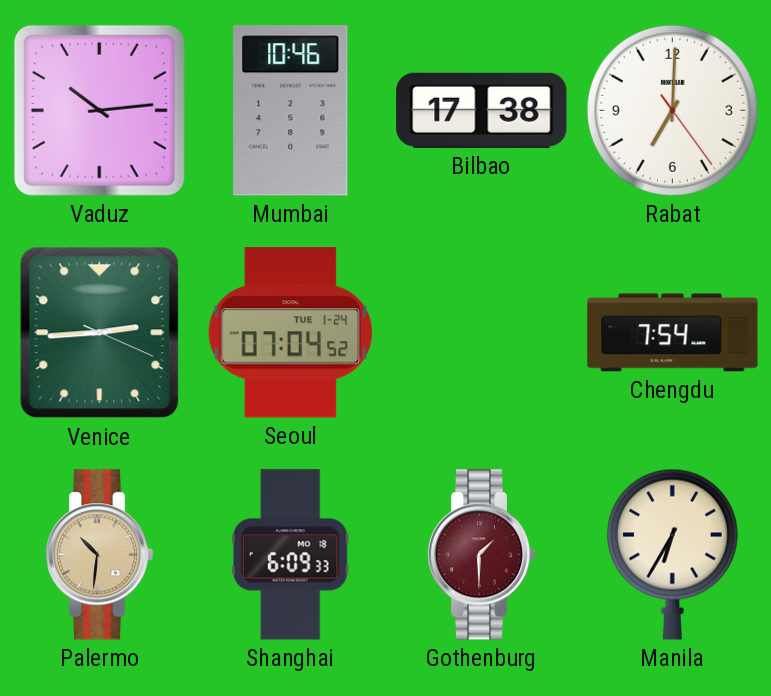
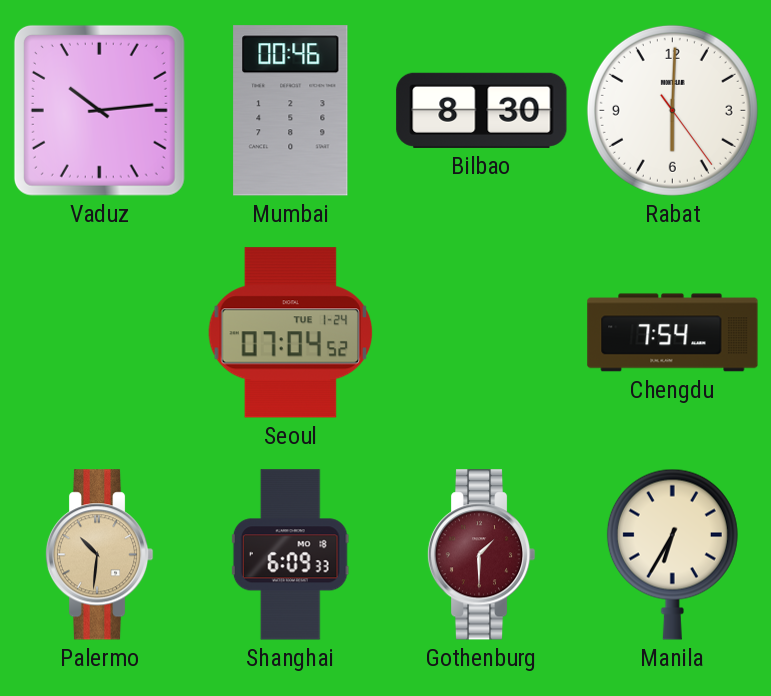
Mumbai: 10:46 -> 00:46
Bilbao: 17:38 -> 8:30
Rabat: 7:00 -> 6:00
Venice: 2:44 -> none
